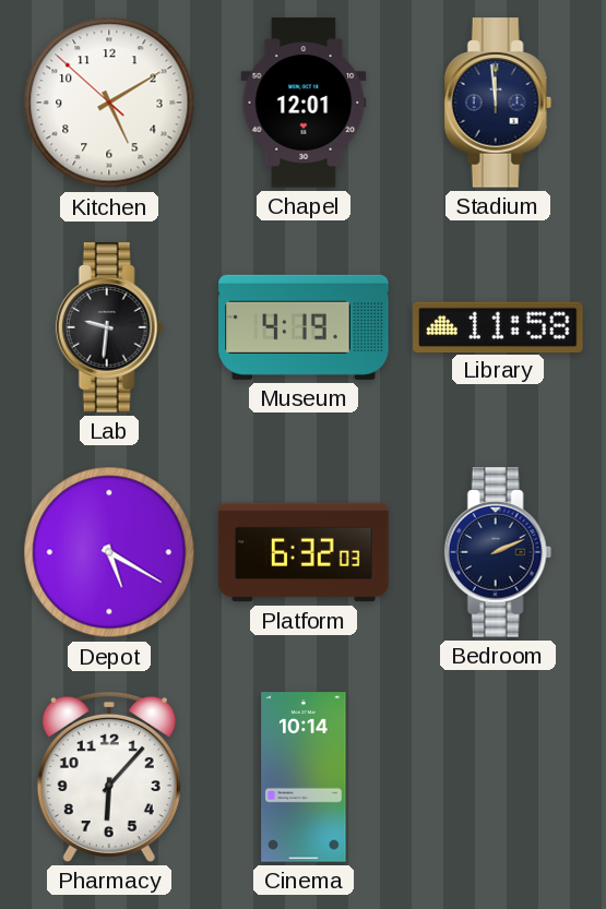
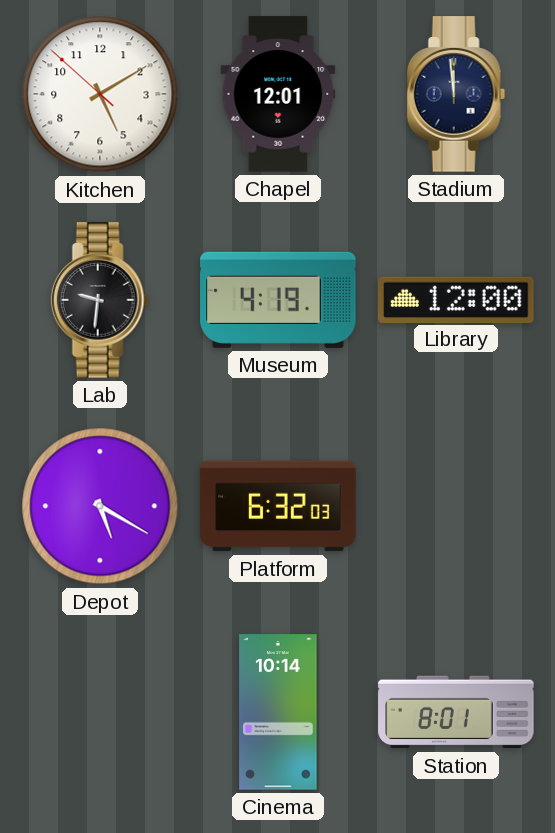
Library: 11:58 -> 12:00
Bedroom: 2:11 -> none
Pharmacy: 6:07 -> none
Station: none -> 8:01
